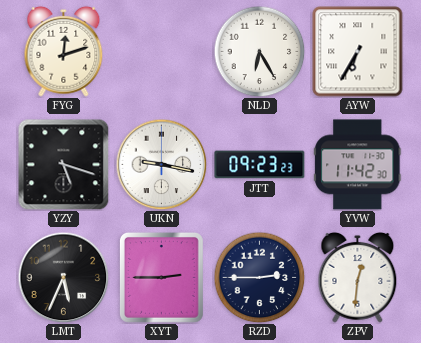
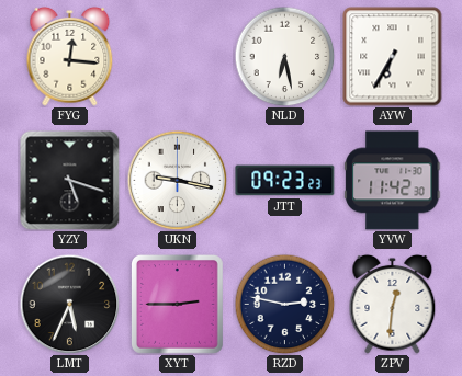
FYG: 12:12 -> 12:16
NLD: 6:25 -> 6:28
RZD: 2:45 -> 2:47
